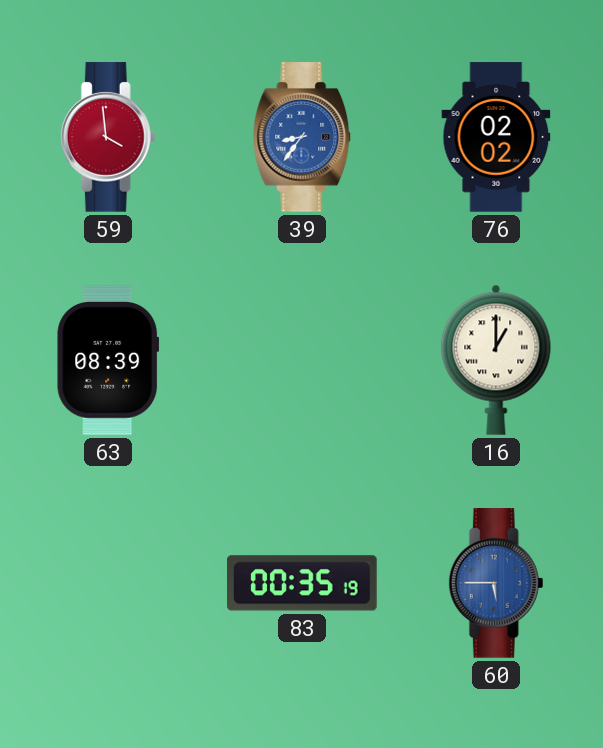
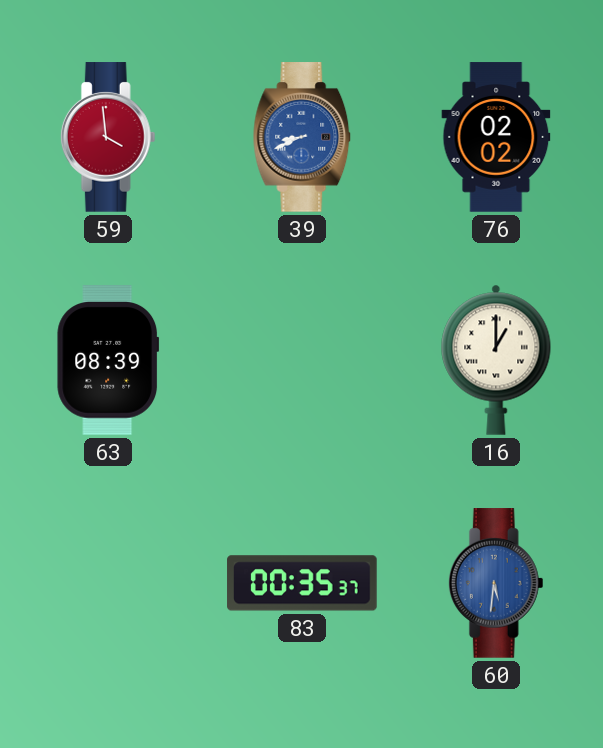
39: 8:36 -> 8:41
83: 00:35:19 -> 00:35:37
60: 5:45 -> 5:31
